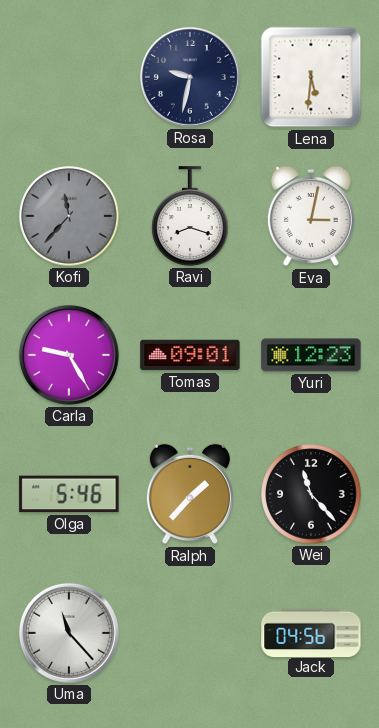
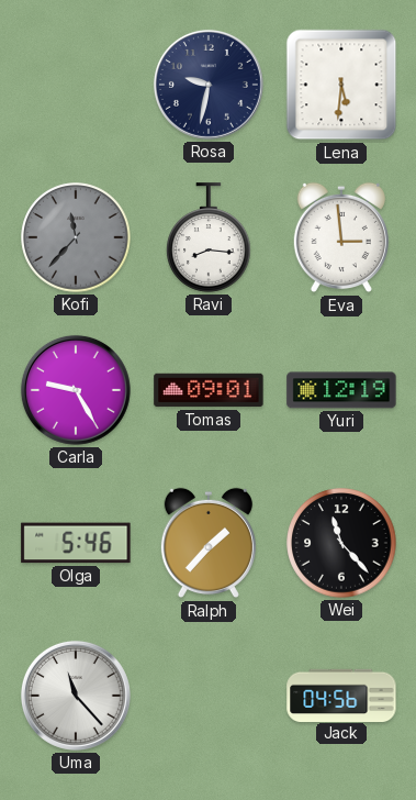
Ravi: 8:18 -> 8:16
Eva: 3:02 -> 2:59
Yuri: 12:23 -> 12:19
